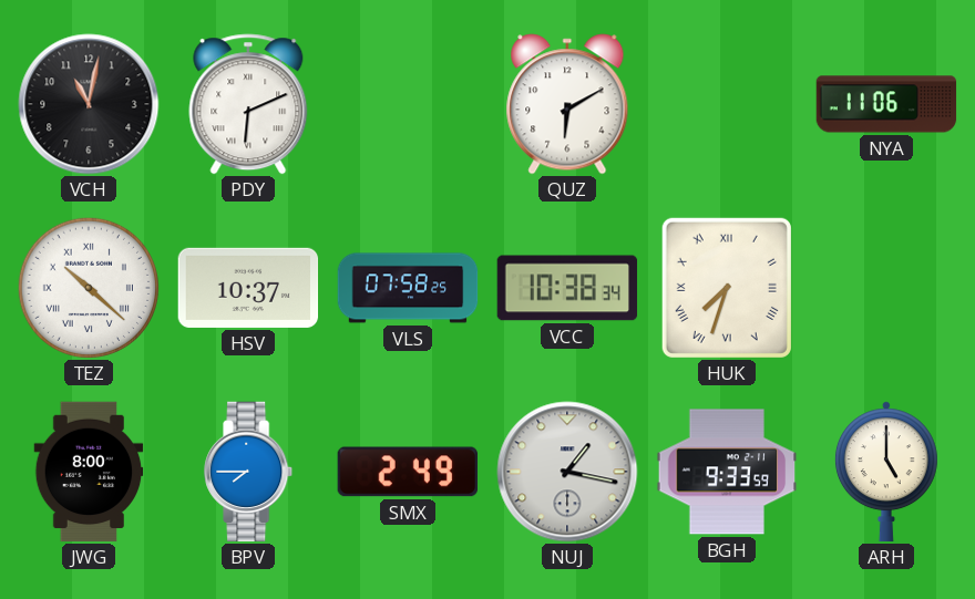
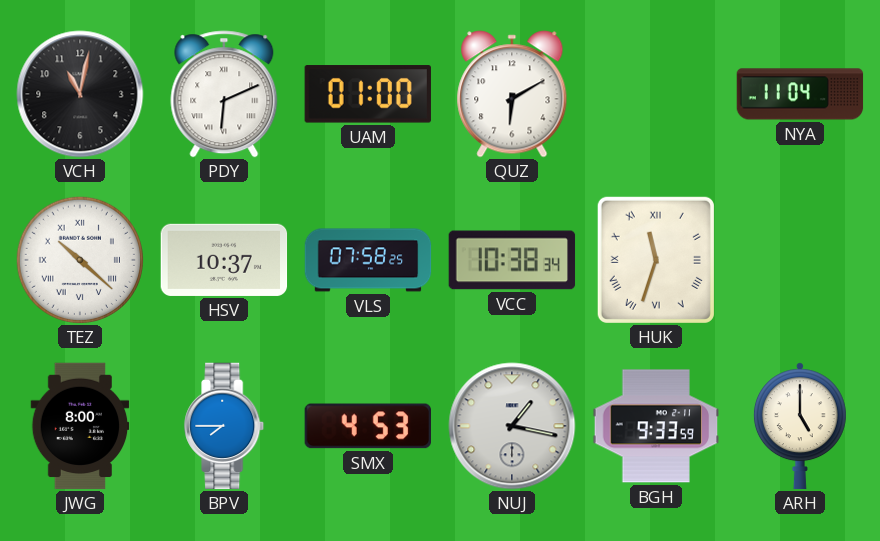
UAM: none -> 01:00
NYA: 11:06 -> 11:04
HUK: 7:33 -> 11:33
SMX: 2:49 -> 4:53
